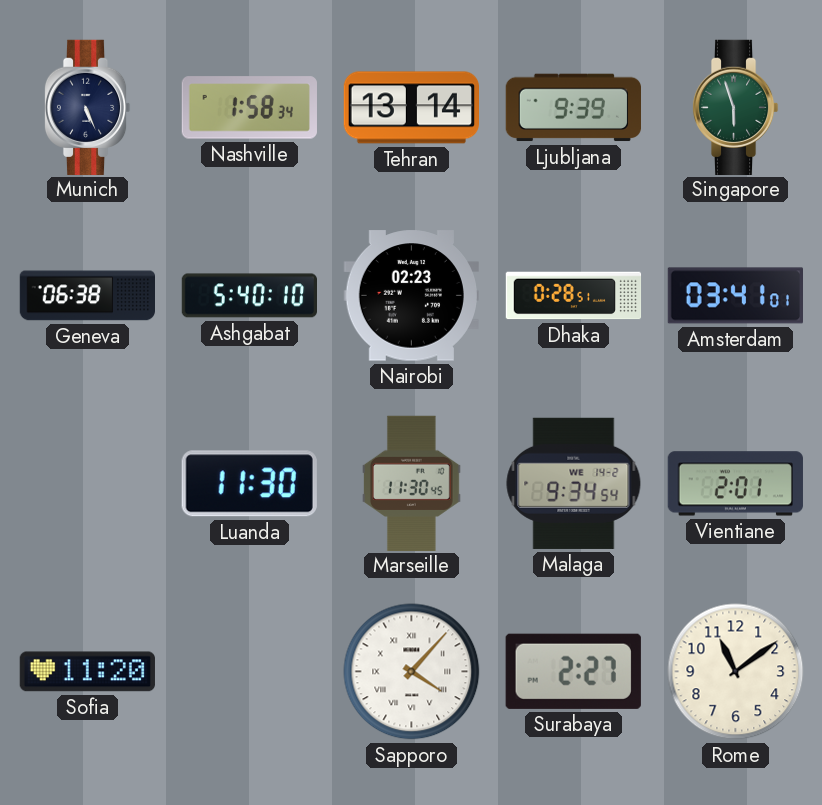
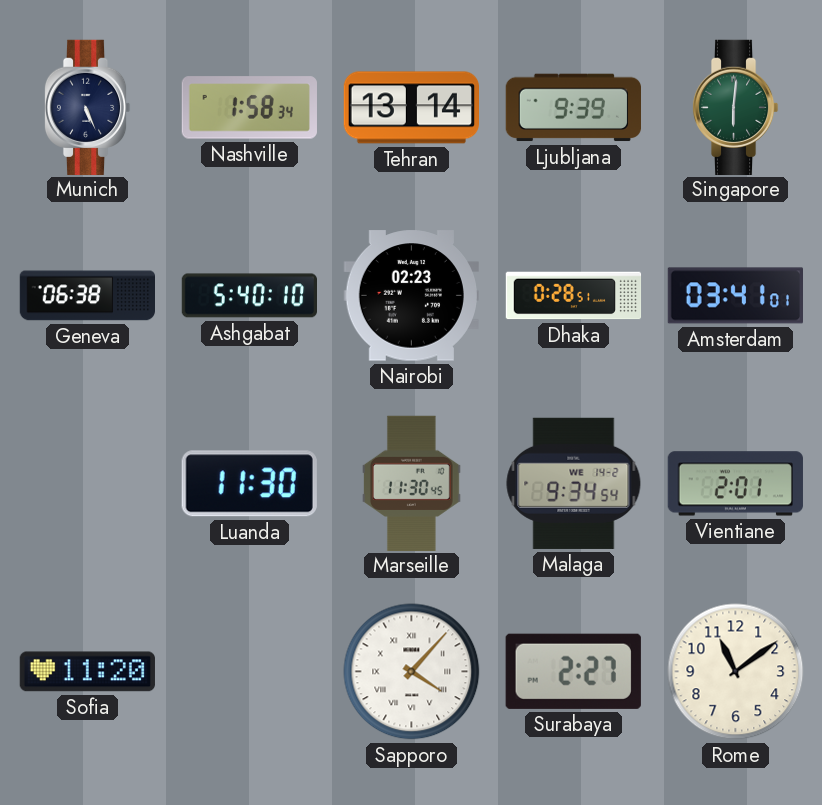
Singapore: 5:57 -> 6:01
